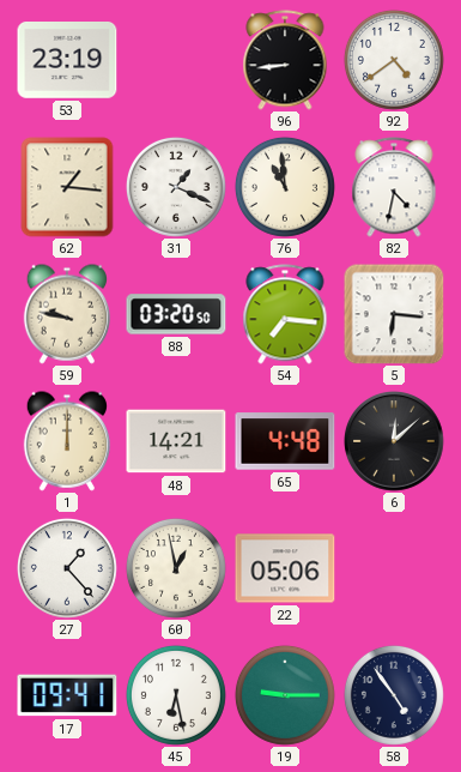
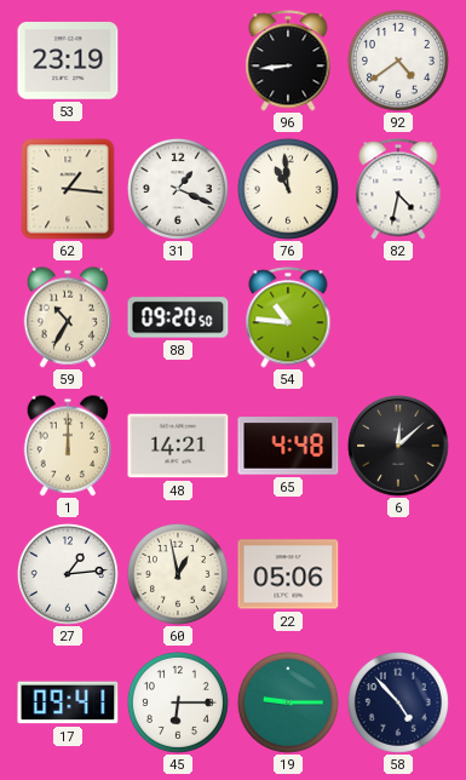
59: 9:47 -> 10:35
88: 03:20 -> 09:20
54: 7:16 -> 10:46
5: 6:16 -> none
27: 1:23 -> 1:14
45: 6:28 -> 6:15
58: 4:54 -> 4:53
